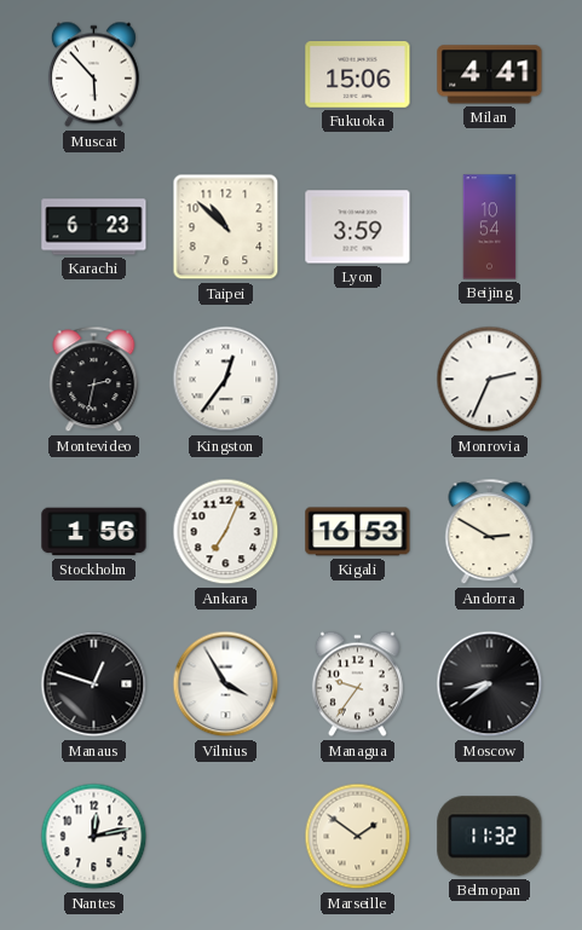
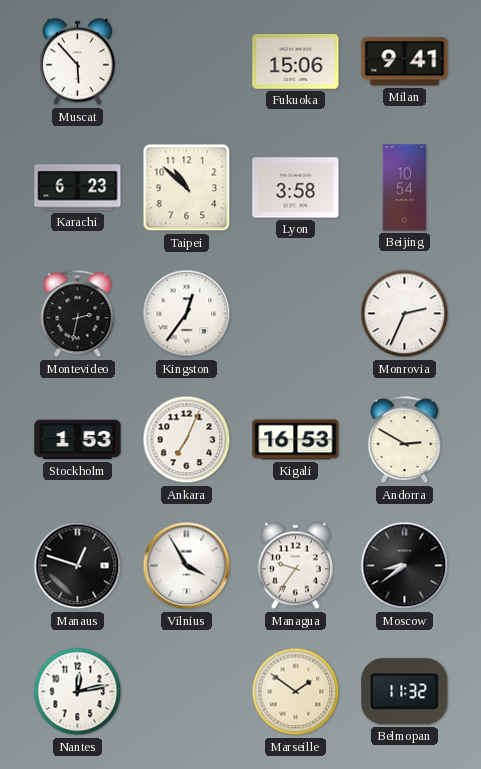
Milan: 4:41 -> 9:41
Lyon: 3:59 -> 3:58
Stockholm: 1:56 -> 1:53
